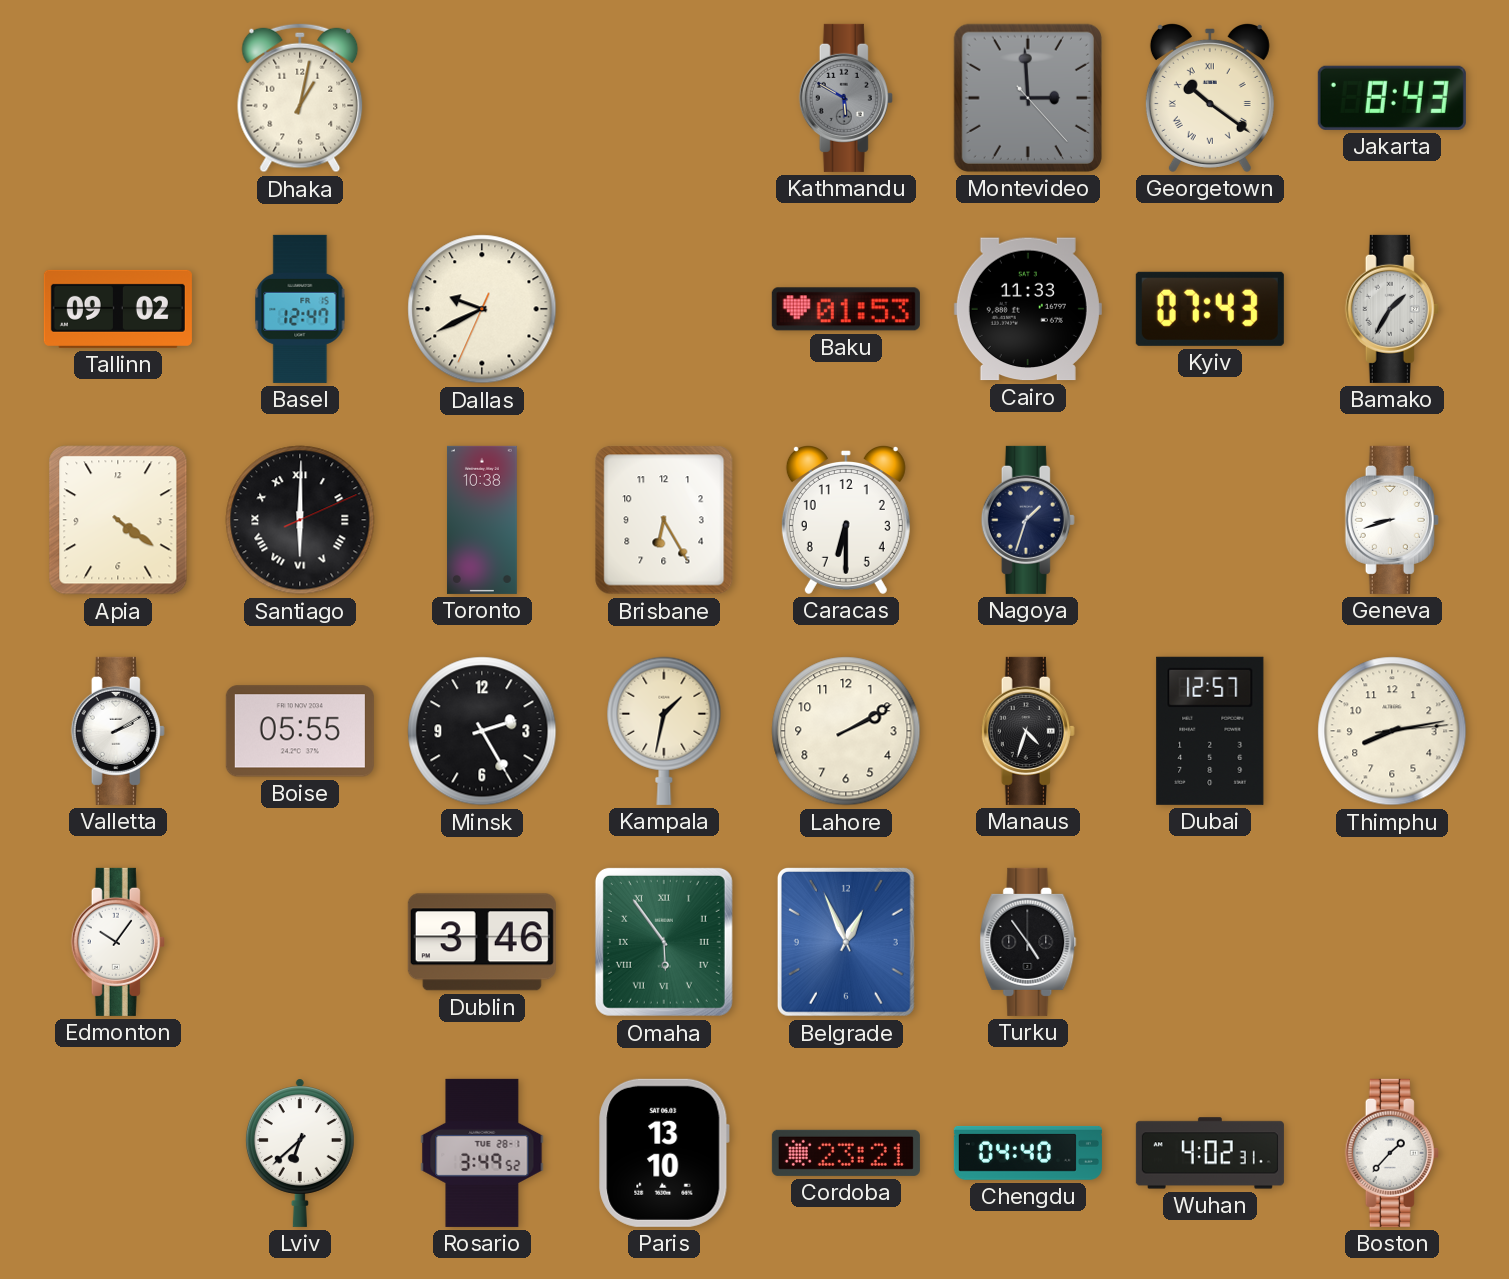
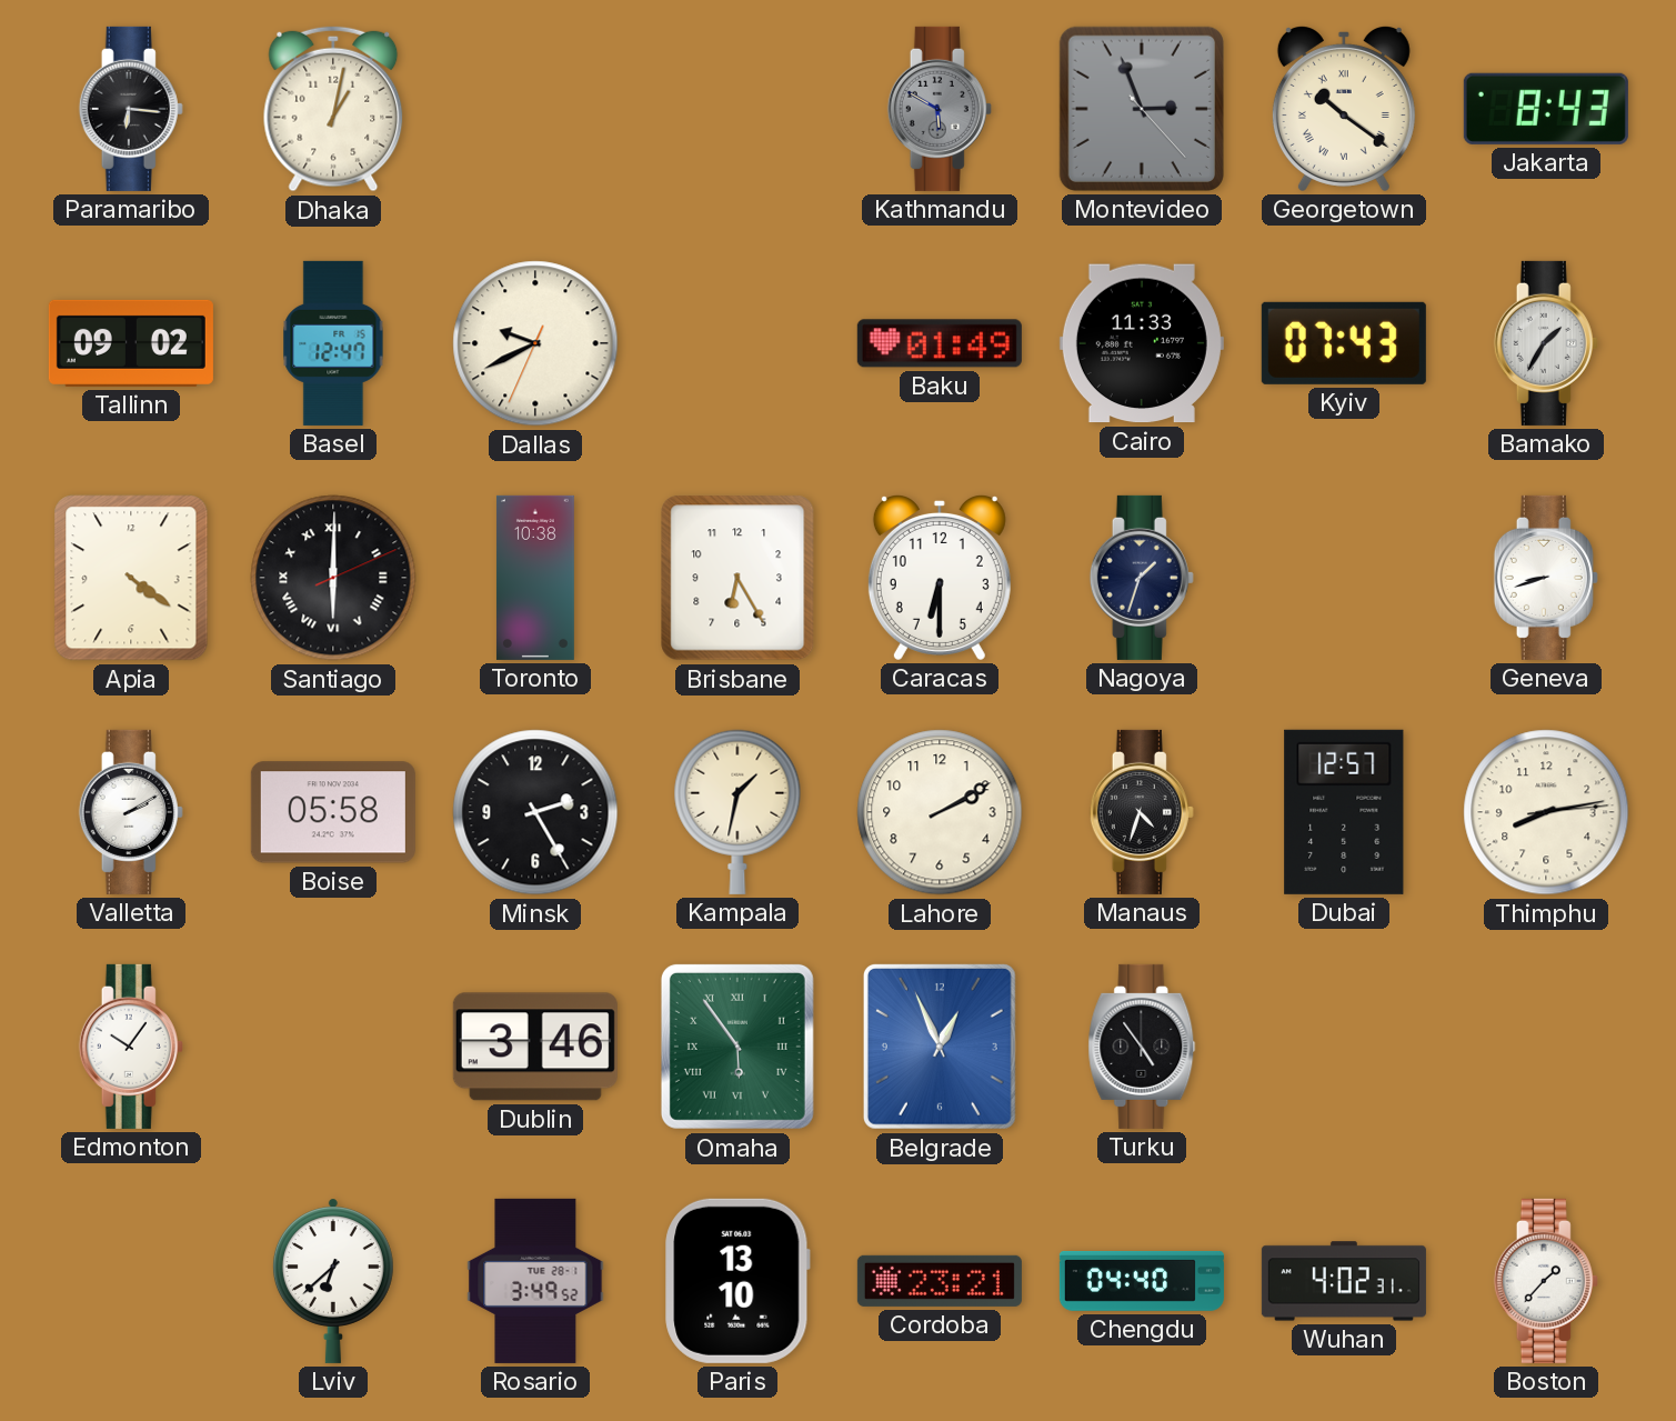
Paramaribo: none -> 6:16
Montevideo: 2:59 -> 2:56
Baku: 01:53 -> 01:49
Boise: 05:55 -> 05:58
